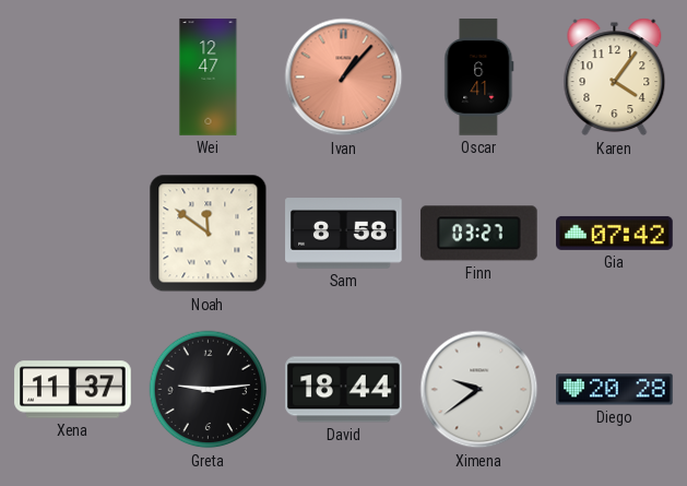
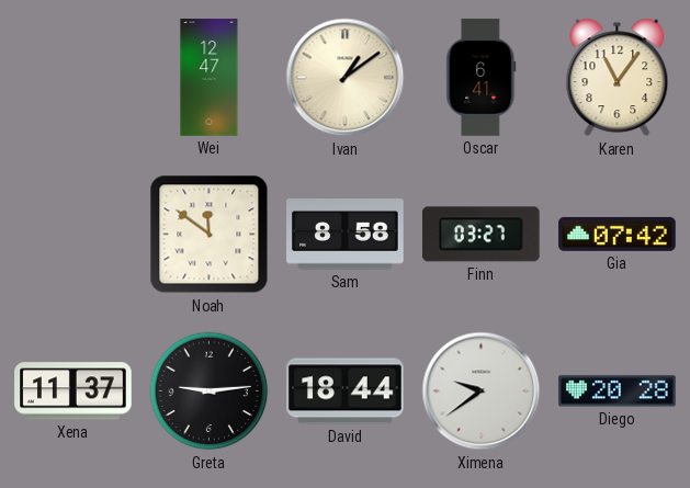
Ivan: 1:07 -> 1:09
Ivan dial: salmon -> cream
Karen: 4:06 -> 11:06
